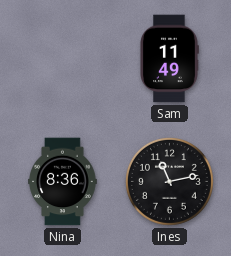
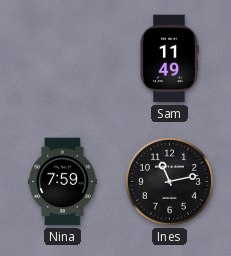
Nina: 8:36 -> 7:59
